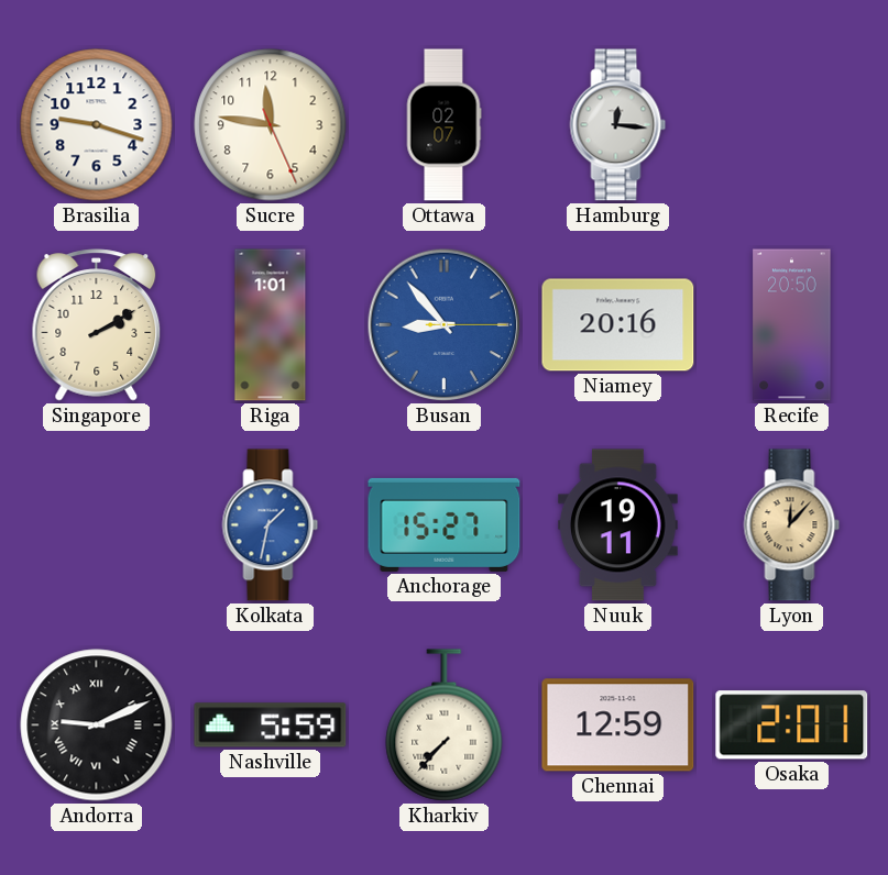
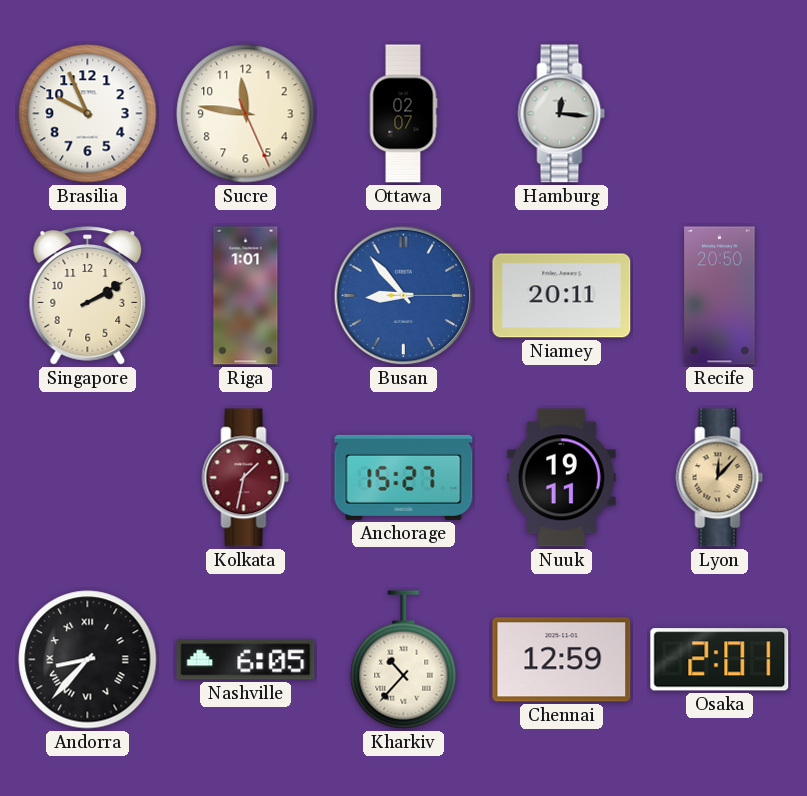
Brasilia: 9:18 -> 9:56
Niamey: 20:16 -> 20:11
Kolkata dial: blue -> burgundy
Andorra: 9:11 -> 8:37
Nashville: 5:59 -> 6:05
Kharkiv: 7:37 -> 10:37
